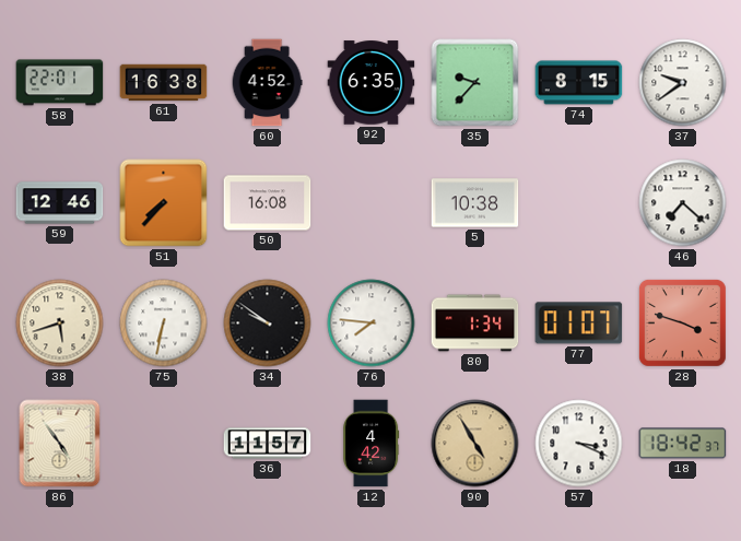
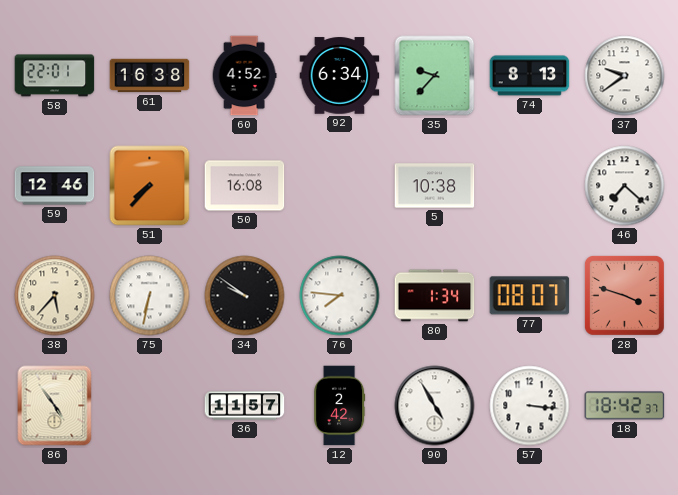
92: 6:35 -> 6:34
74: 8:15 -> 8:13
38: 5:42 -> 5:37
77: 01:07 -> 08:07
12: 4:42 -> 2:42
90 dial: champagne -> white
57: 3:19 -> 3:16
